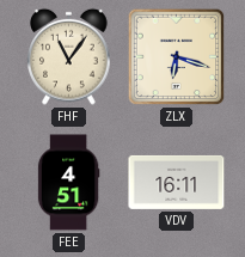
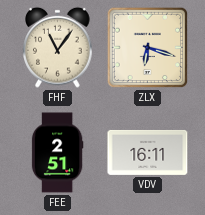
FEE: 4:51 -> 2:51
